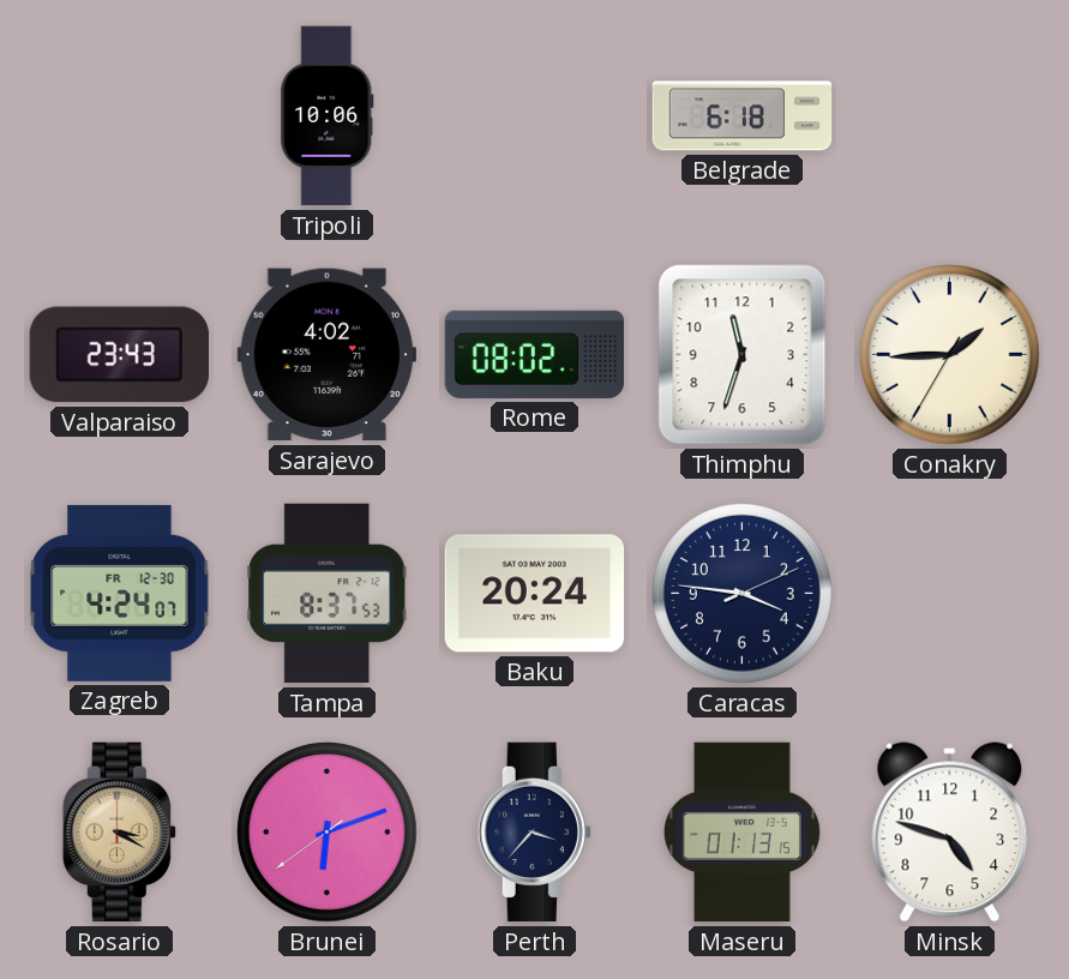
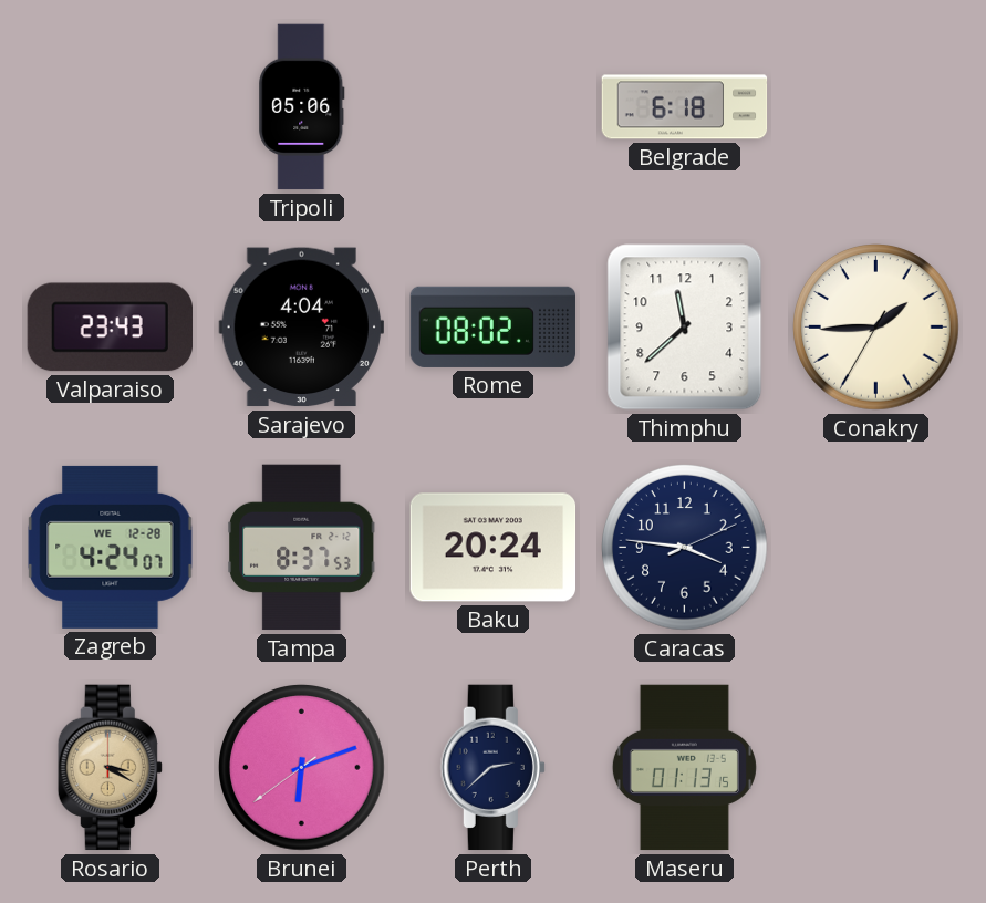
Tripoli: 10:06 -> 05:06
Sarajevo: 4:02 -> 4:04
Thimphu: 11:33 -> 11:38
Zagreb date: FR 12-30 -> WE 12-28
Perth: 3:37 -> 2:38
Minsk: 4:48 -> none
